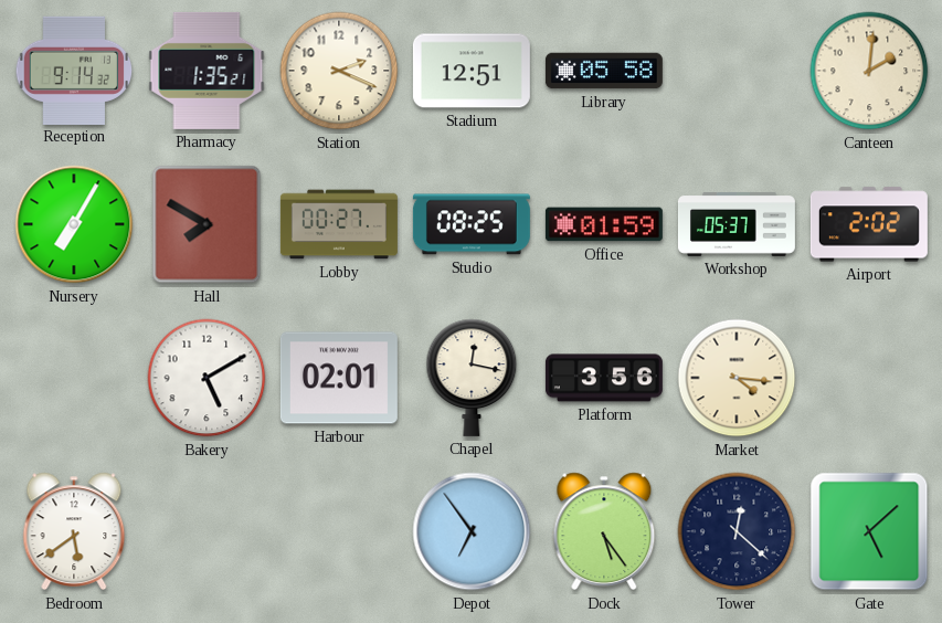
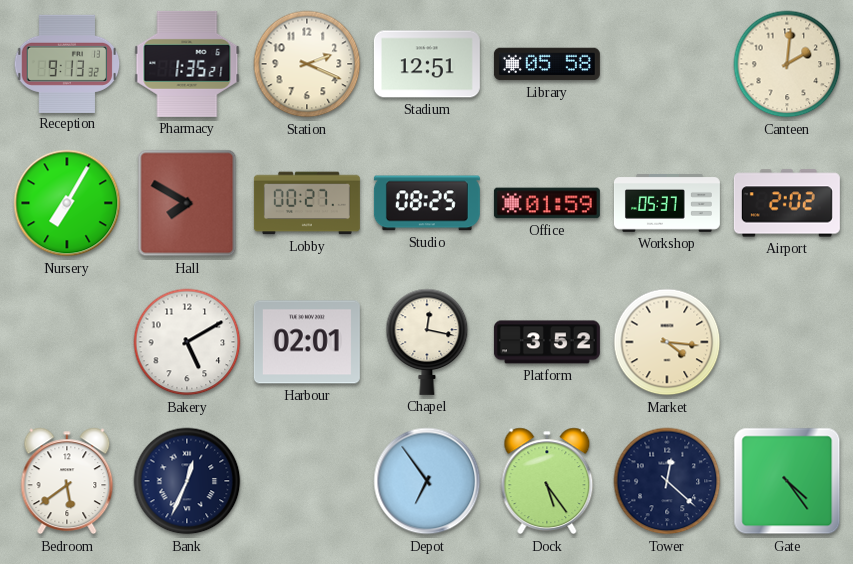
Reception: 9:14 -> 9:13
Platform: 3:56 -> 3:52
Bank: none -> 12:34
Gate: 5:08 -> 4:24
